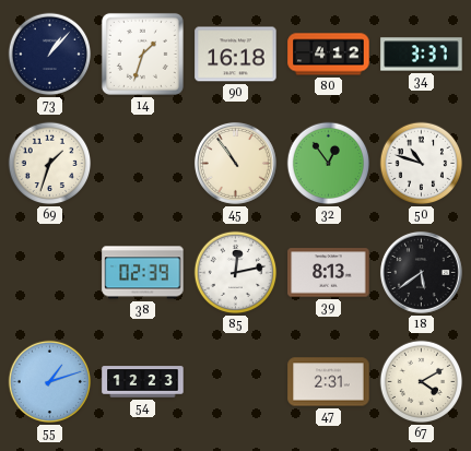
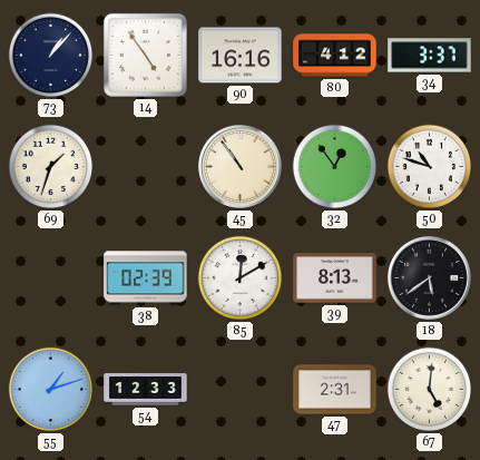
14: 1:33 -> 4:54
90: 16:18 -> 16:16
85: 12:13 -> 12:10
54: 12:23 -> 12:33
67: 4:10 -> 5:01
